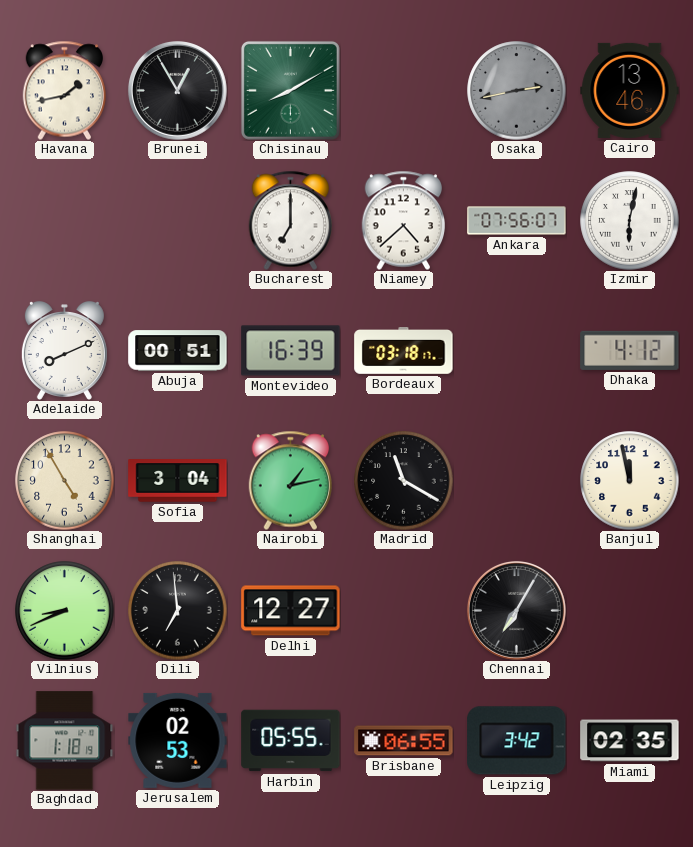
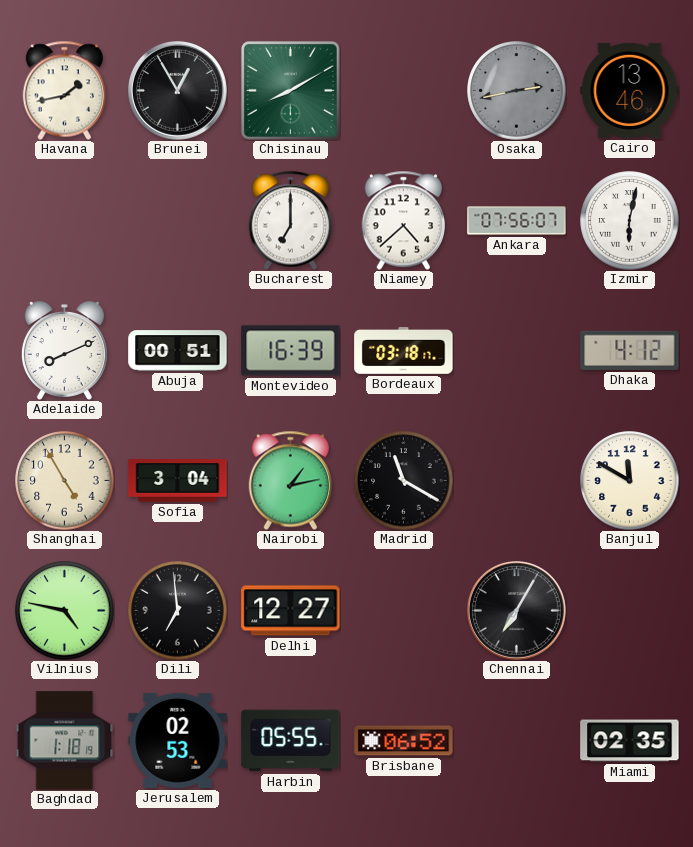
Banjul: 11:58 -> 11:50
Vilnius: 8:41 -> 4:47
Brisbane: 06:55 -> 06:52
Leipzig: 3:42 -> none
